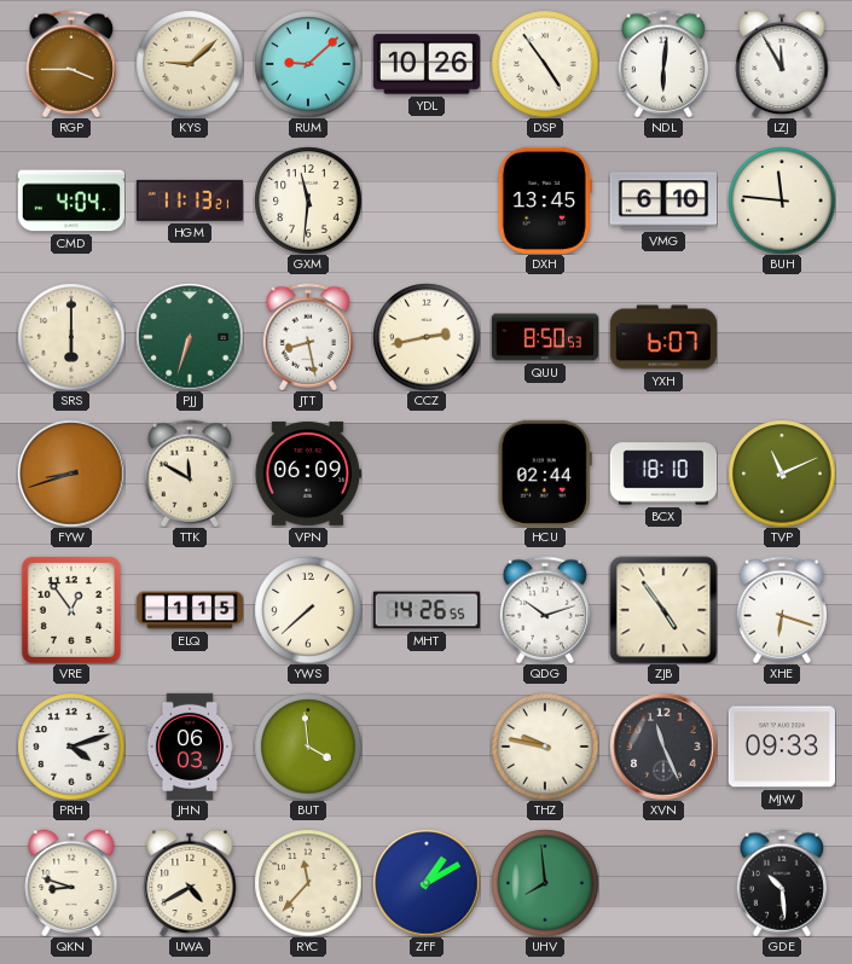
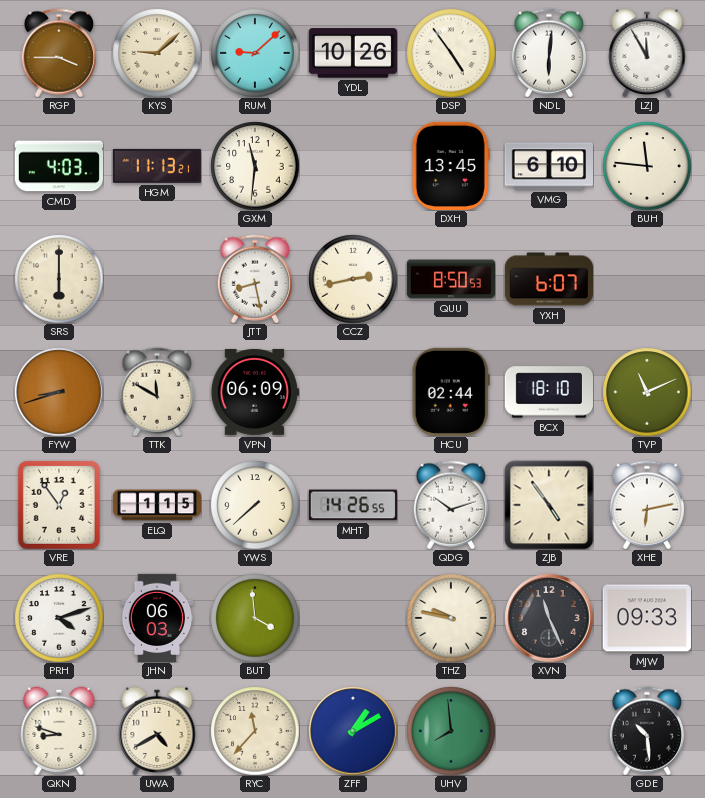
CMD: 4:04 -> 4:03
PJJ: 6:33 -> none
XHE: 6:18 -> 6:13
